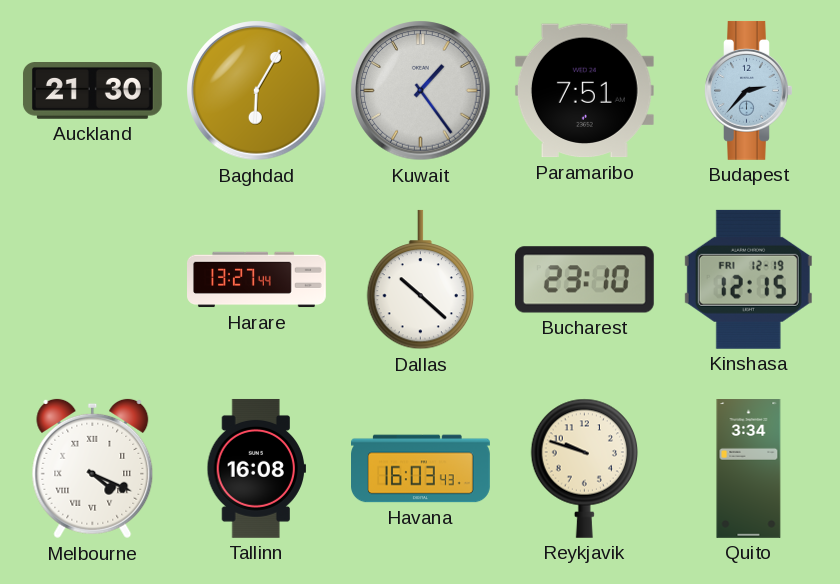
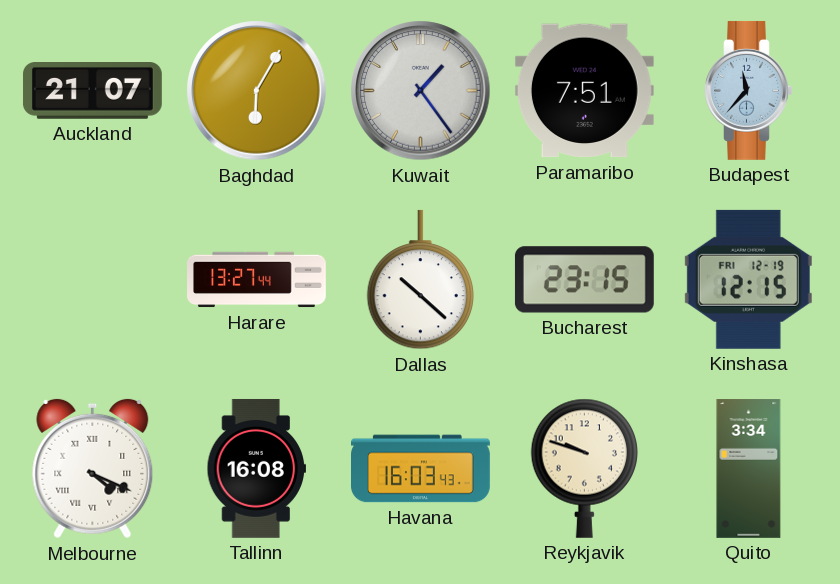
Auckland: 21:30 -> 21:07
Budapest: 2:37 -> 11:37
Bucharest: 23:10 -> 23:15
